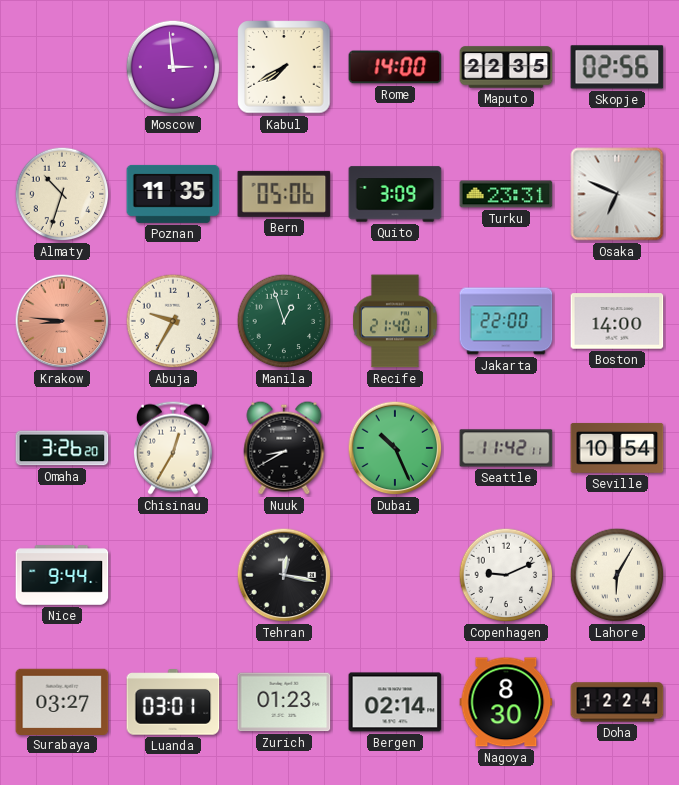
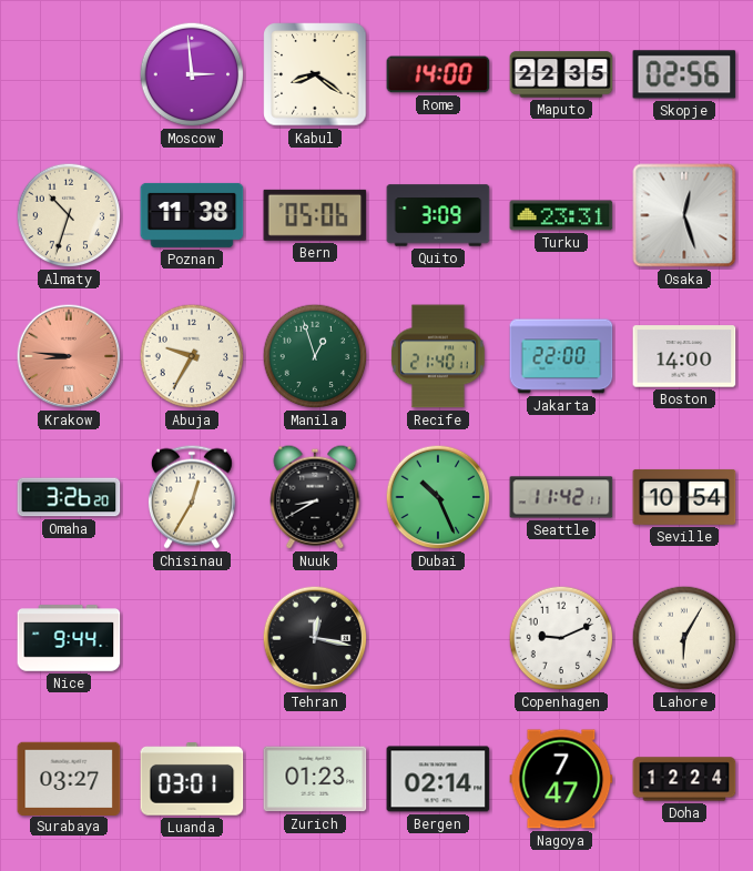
Kabul: 7:40 -> 8:21
Poznan: 11:35 -> 11:38
Osaka: 6:49 -> 12:27
Nagoya: 8:30 -> 7:47
